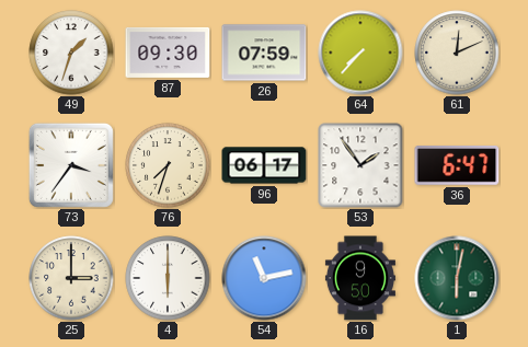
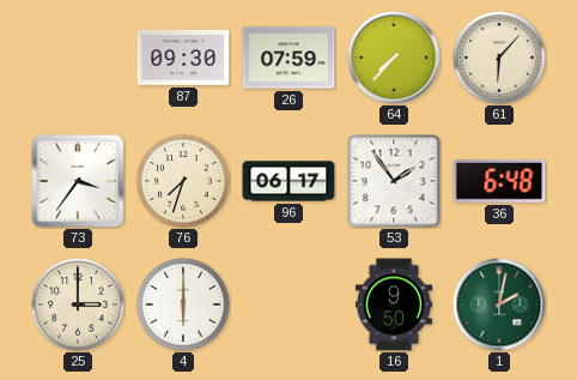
49: 1:33 -> none
61: 12:11 -> 6:07
36: 6:47 -> 6:48
54: 11:13 -> none
1: 6:02 -> 2:02
